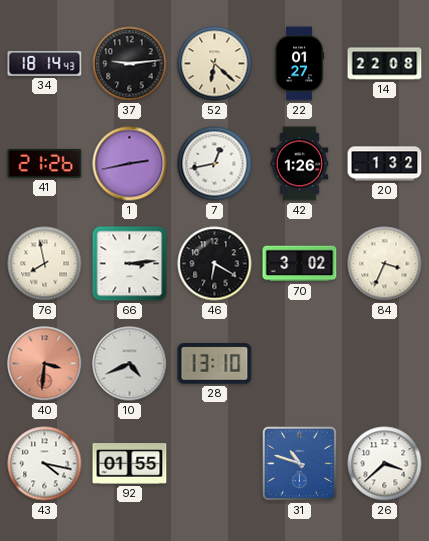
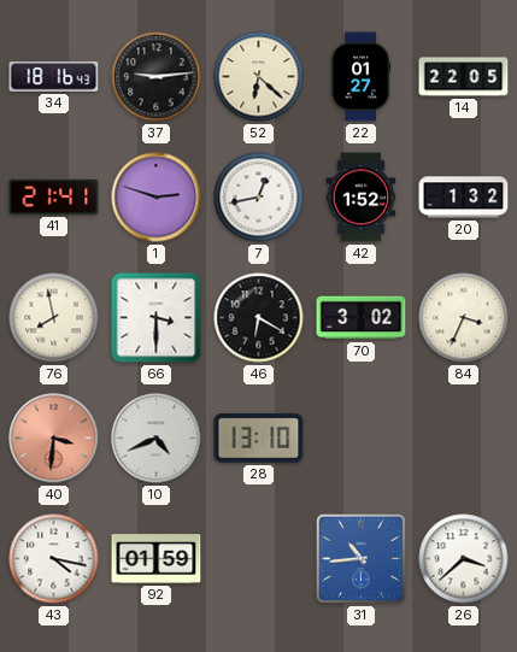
34: 18:14 -> 18:16
14: 22:08 -> 22:05
41: 21:26 -> 21:41
1: 2:43 -> 2:48
42: 1:26 -> 1:52
66: 3:14 -> 3:30
92: 01:55 -> 01:59
31: 10:48 -> 10:44
